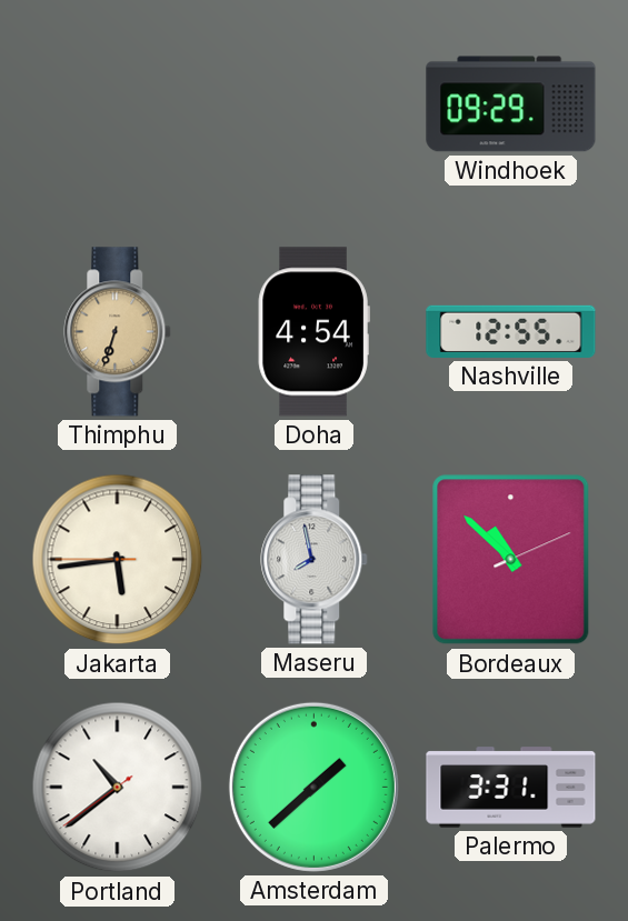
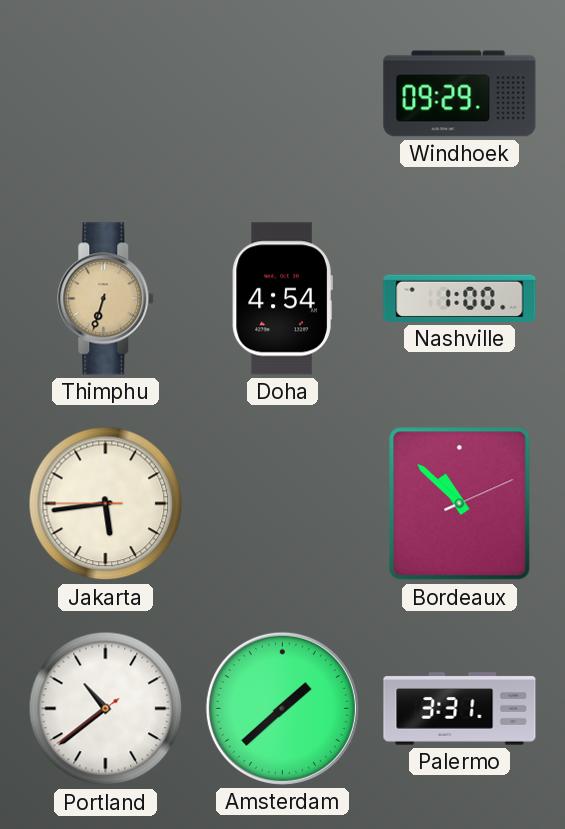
Nashville: 12:55 -> 1:00
Maseru: 7:58 -> none
